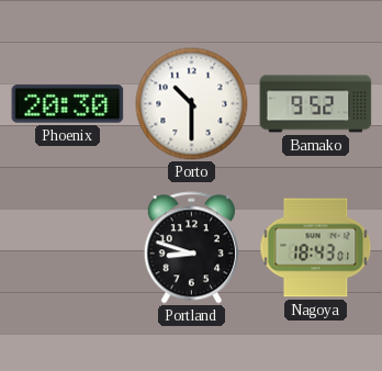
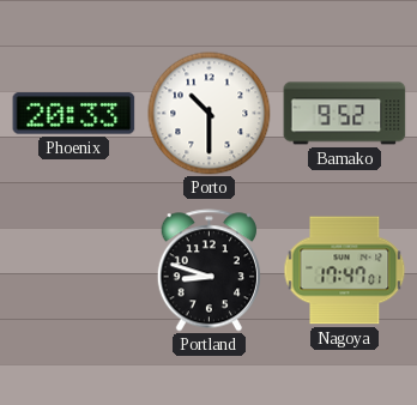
Phoenix: 20:30 -> 20:33
Nagoya: 18:43 -> 17:47
